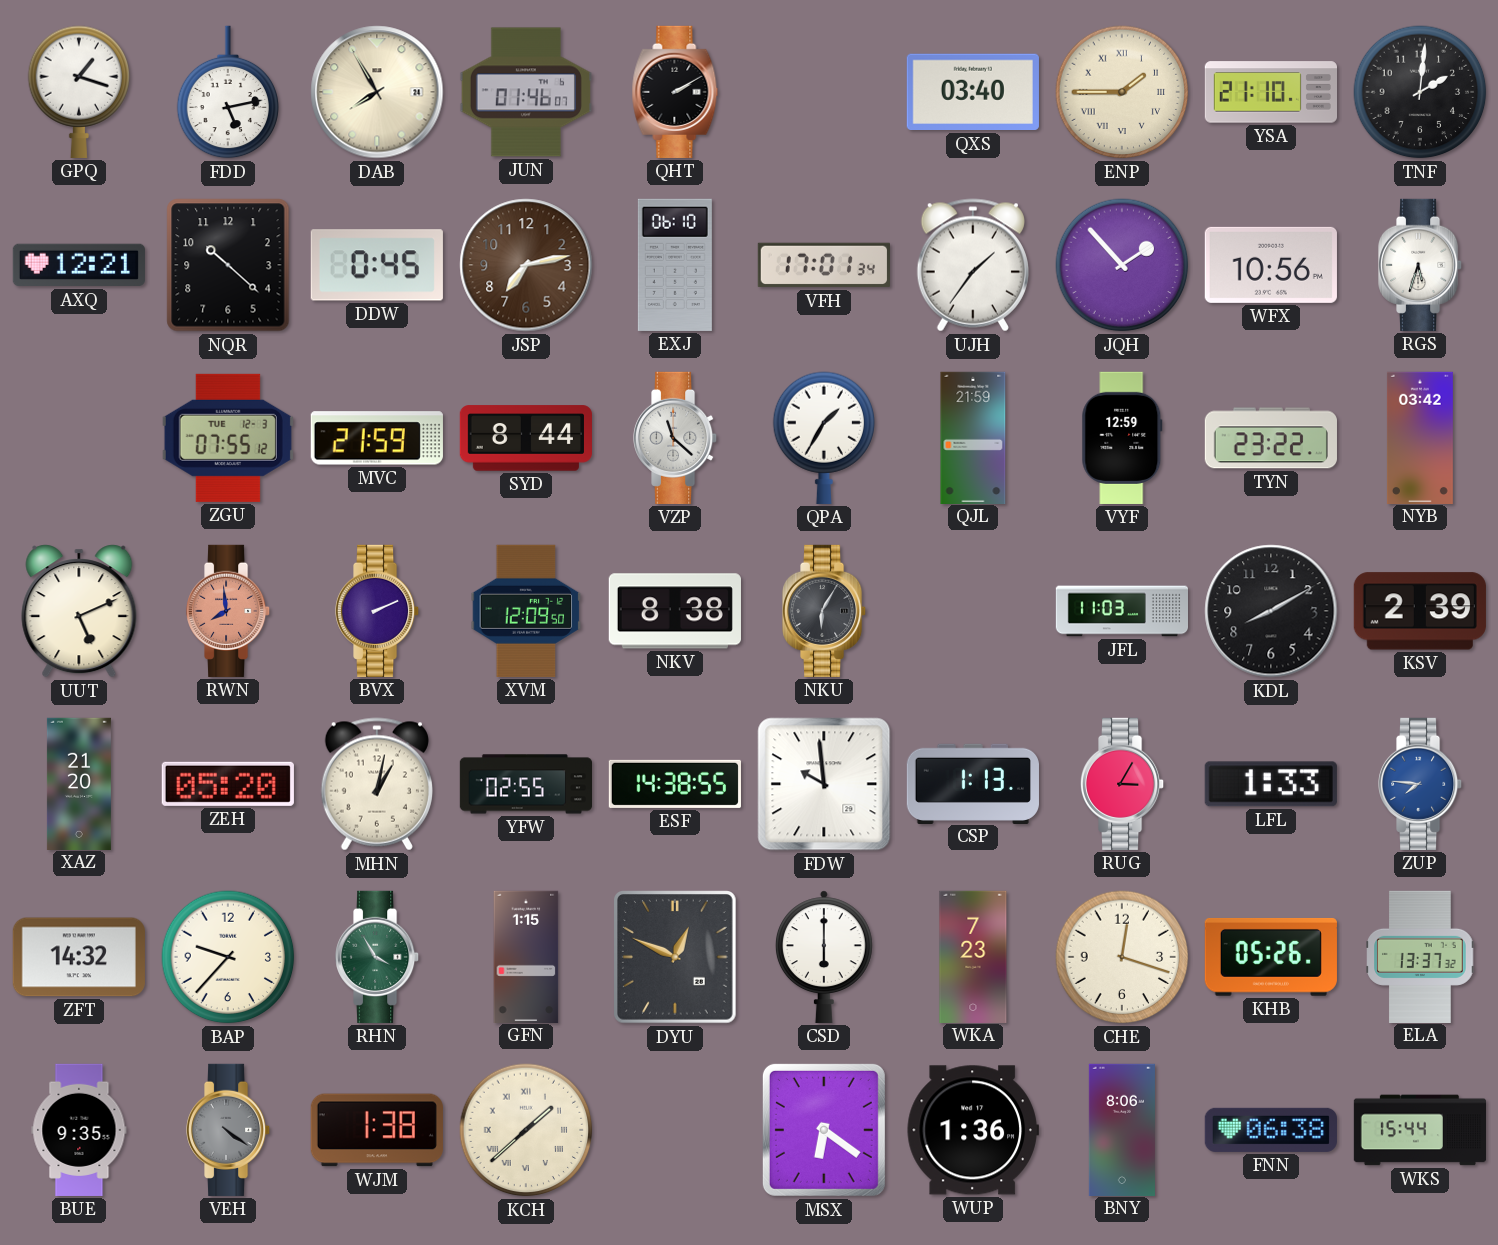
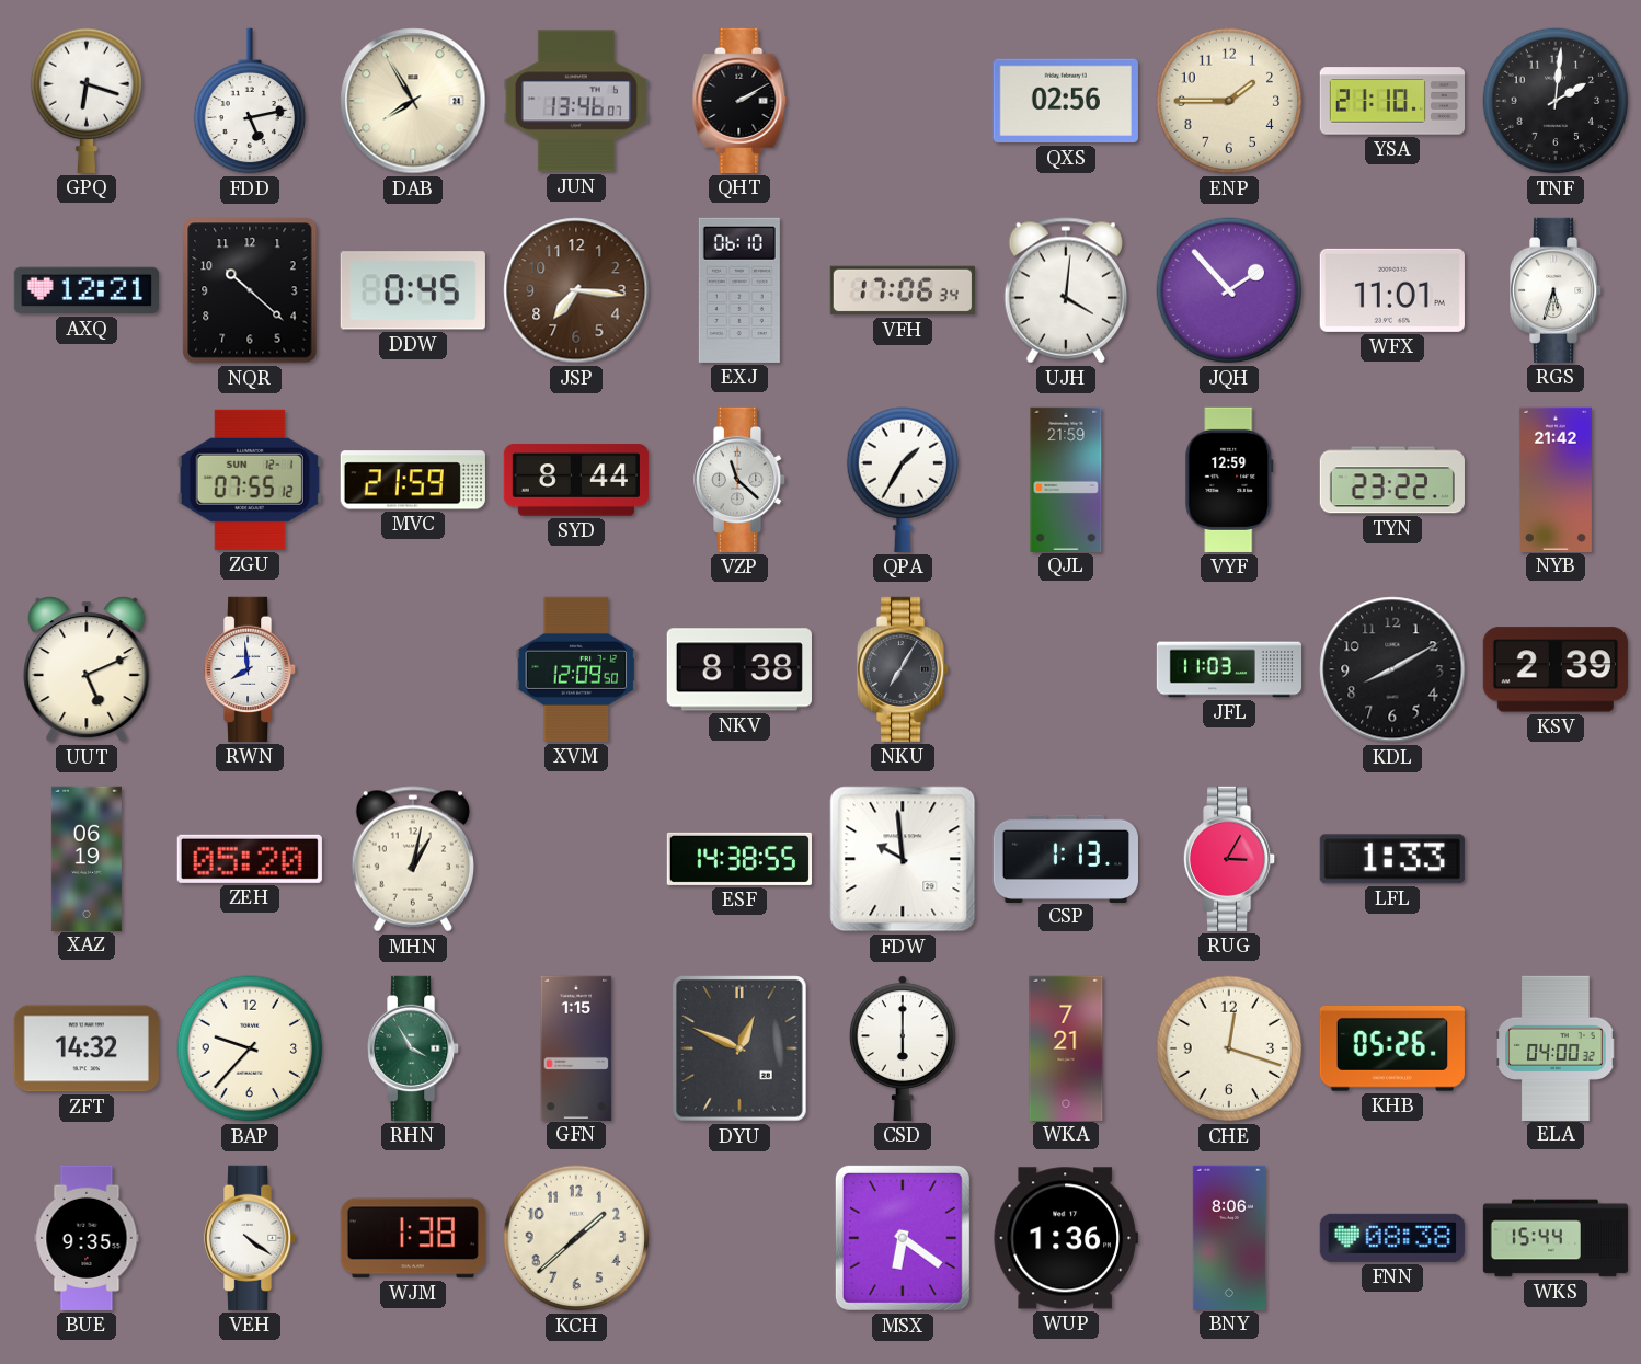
GPQ: 1:18 -> 6:18
JUN: 01:46 -> 13:46
QXS: 03:40 -> 02:56
ENP numerals: Roman -> Arabic
JSP: 7:13 -> 7:16
VFH: 17:01 -> 17:06
UJH: 1:36 -> 4:01
WFX: 10:56 -> 11:01
ZGU date: TUE 12-3 -> SUN 12-1
NYB: 03:42 -> 21:42
RWN dial: salmon -> white
BVX: 2:11 -> none
NKU: 6:05 -> 7:05
XAZ: 21:20 -> 06:19
YFW: 02:55 -> none
ZUP: 7:46 -> none
WKA: 7:23 -> 7:21
ELA: 13:37 -> 04:00
VEH dial: grey -> white
KCH numerals: Roman -> Arabic
FNN: 06:38 -> 08:38
